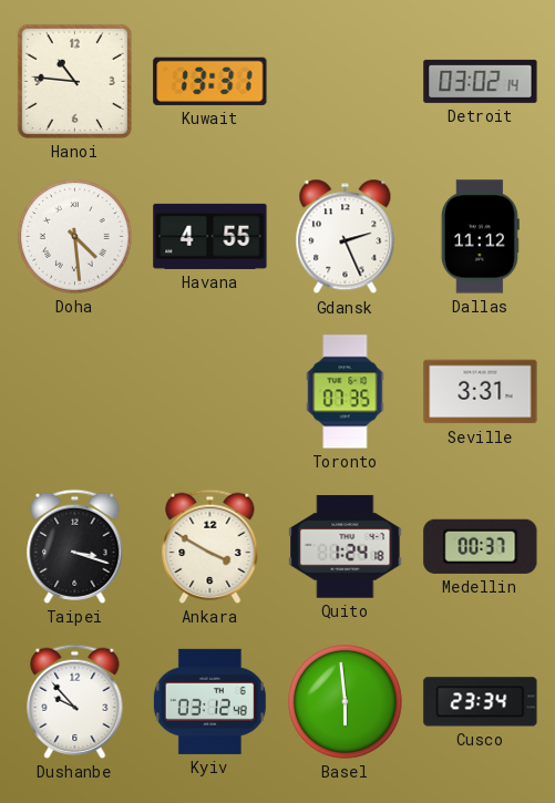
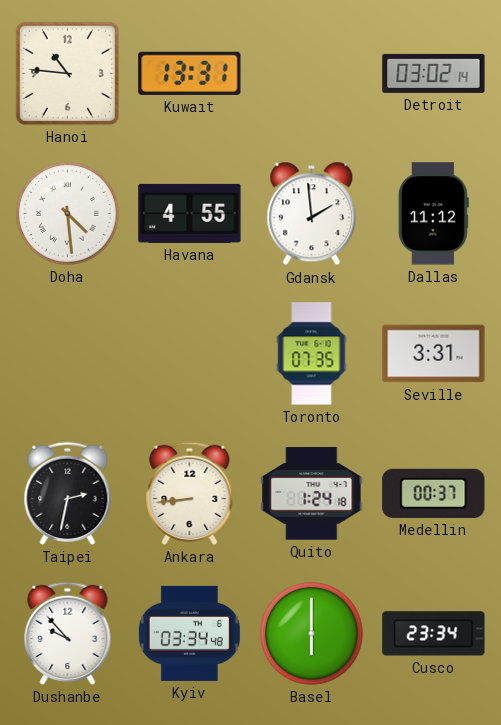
Gdansk: 2:26 -> 1:59
Taipei: 3:18 -> 2:32
Ankara: 3:50 -> 8:44
Kyiv: 03:12 -> 03:34
Basel: 5:59 -> 6:00
